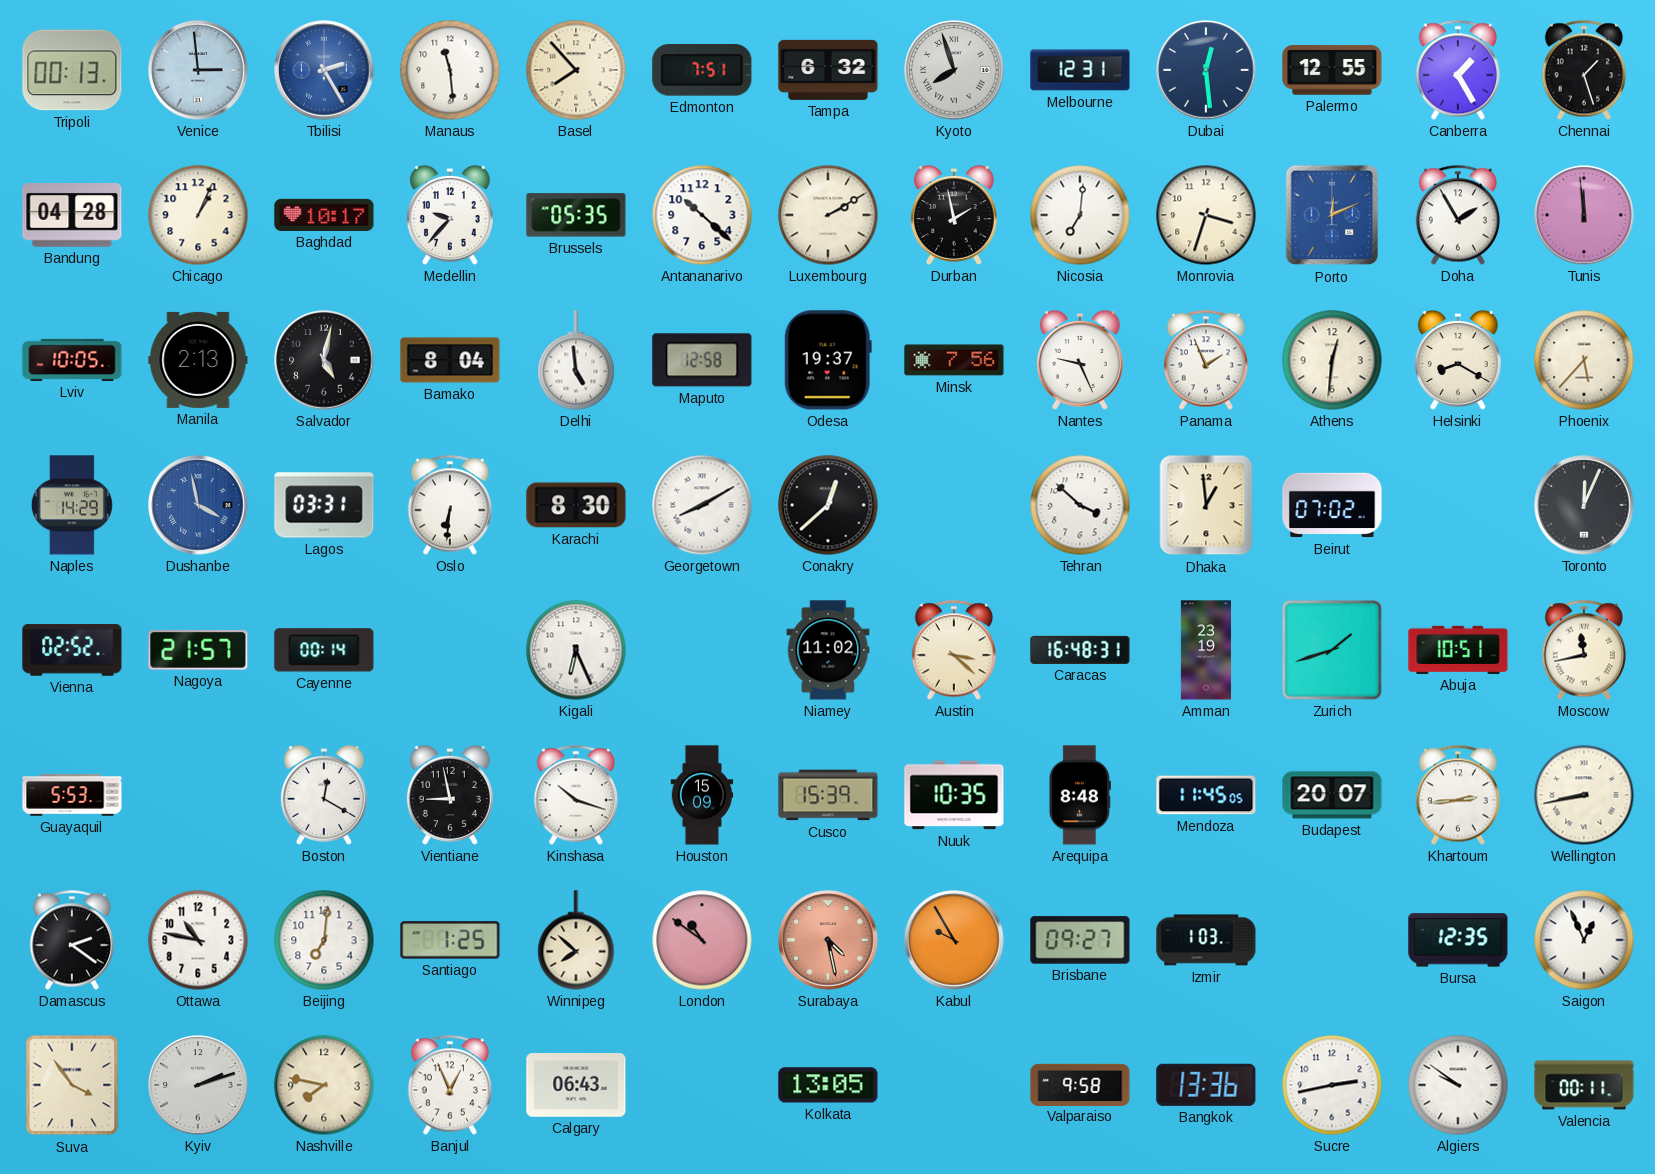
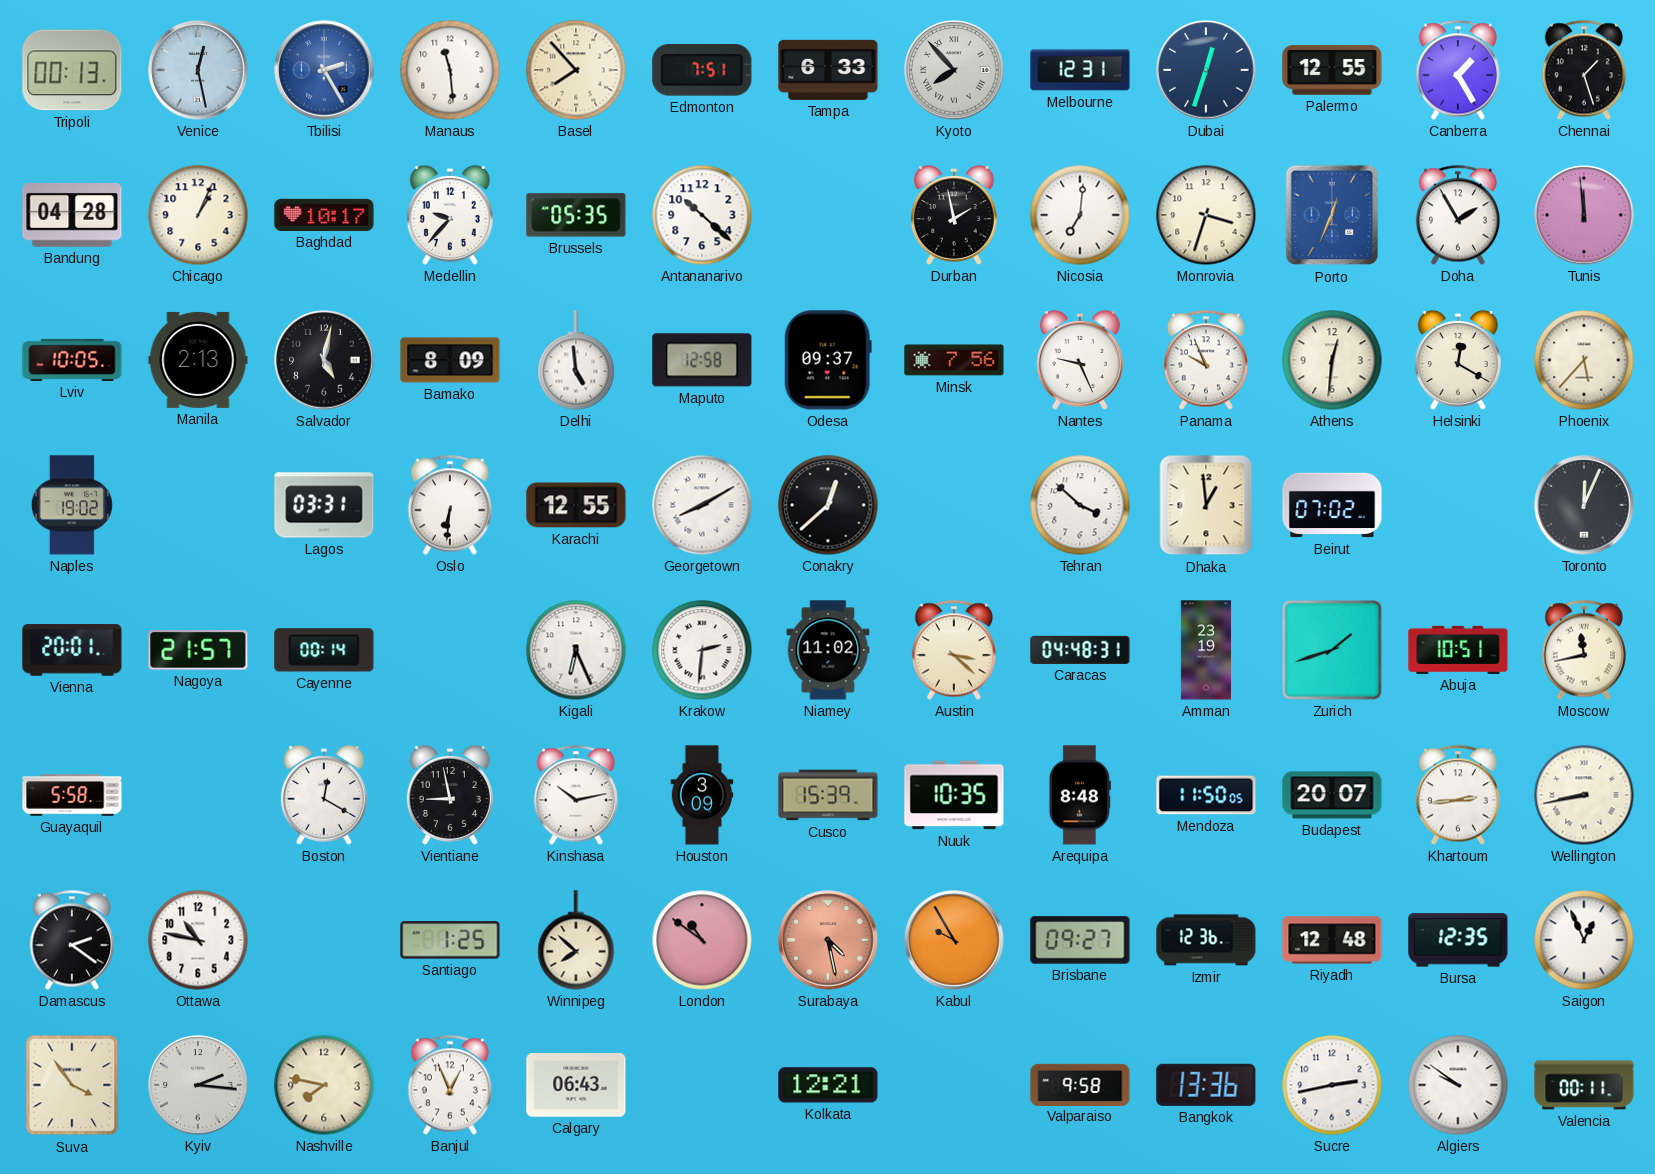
Venice: 2:59 -> 12:28
Tampa: 6:32 -> 6:33
Kyoto: 7:57 -> 7:53
Dubai: 12:29 -> 12:33
Luxembourg: 2:10 -> none
Porto: 12:11 -> 12:34
Bamako: 8:04 -> 8:09
Odesa: 19:37 -> 09:37
Panama: 1:56 -> 9:56
Helsinki: 8:20 -> 12:20
Naples: 14:29 -> 19:02
Dushanbe: 3:58 -> none
Karachi: 8:30 -> 12:55
Vienna: 02:52 -> 20:01
Krakow: none -> 2:31
Caracas: 16:48 -> 04:48
Guayaquil: 5:53 -> 5:58
Kinshasa: 10:18 -> 10:13
Houston: 15:09 -> 3:09
Mendoza: 11:45 -> 11:50
Beijing: 7:01 -> none
Izmir: 1:03 -> 12:36
Riyadh: none -> 12:48
Kyiv: 2:12 -> 2:16
Kolkata: 13:05 -> 12:21
